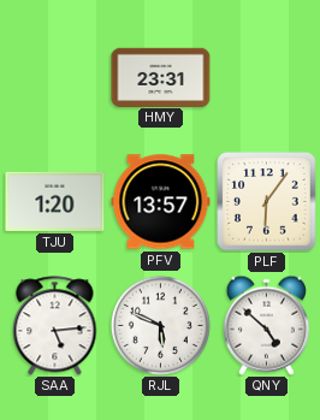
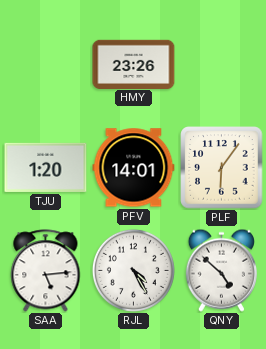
HMY: 23:31 -> 23:26
PFV: 13:57 -> 14:01
RJL: 5:49 -> 4:25
